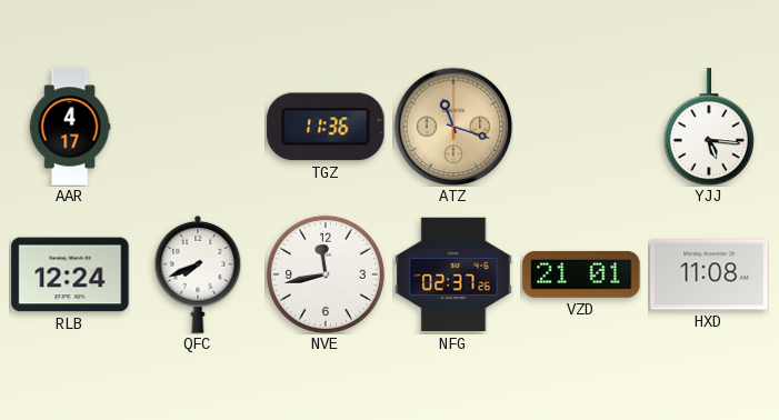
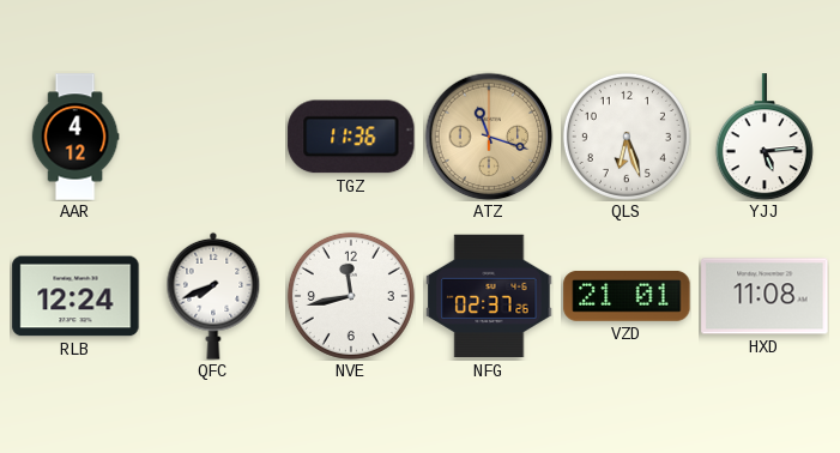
AAR: 4:17 -> 4:12
QLS: none -> 6:27
YJJ: 5:16 -> 5:14
